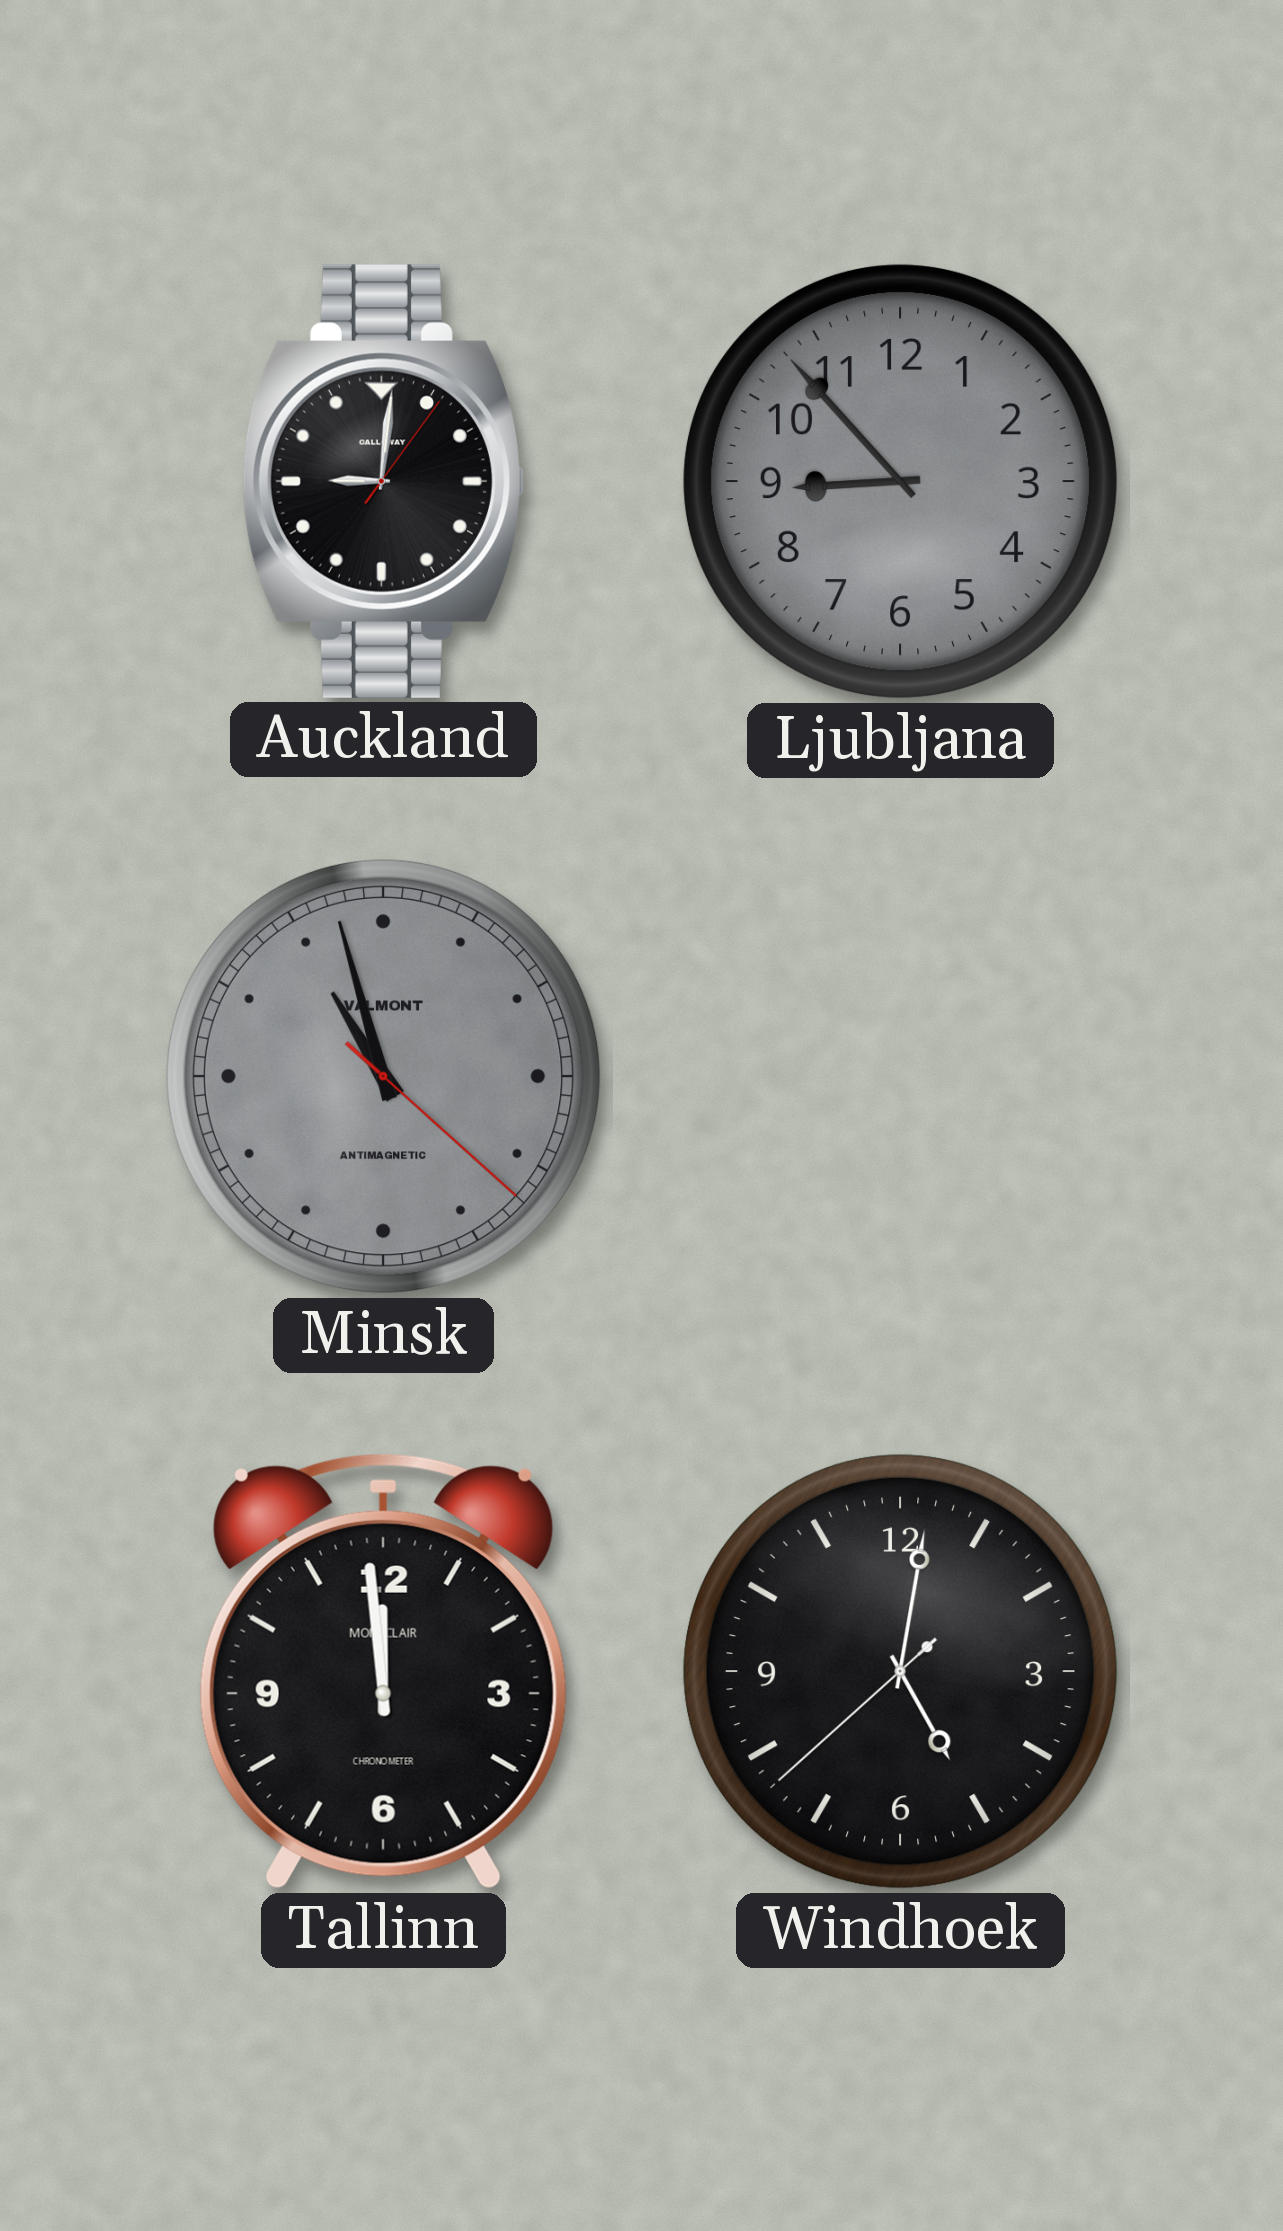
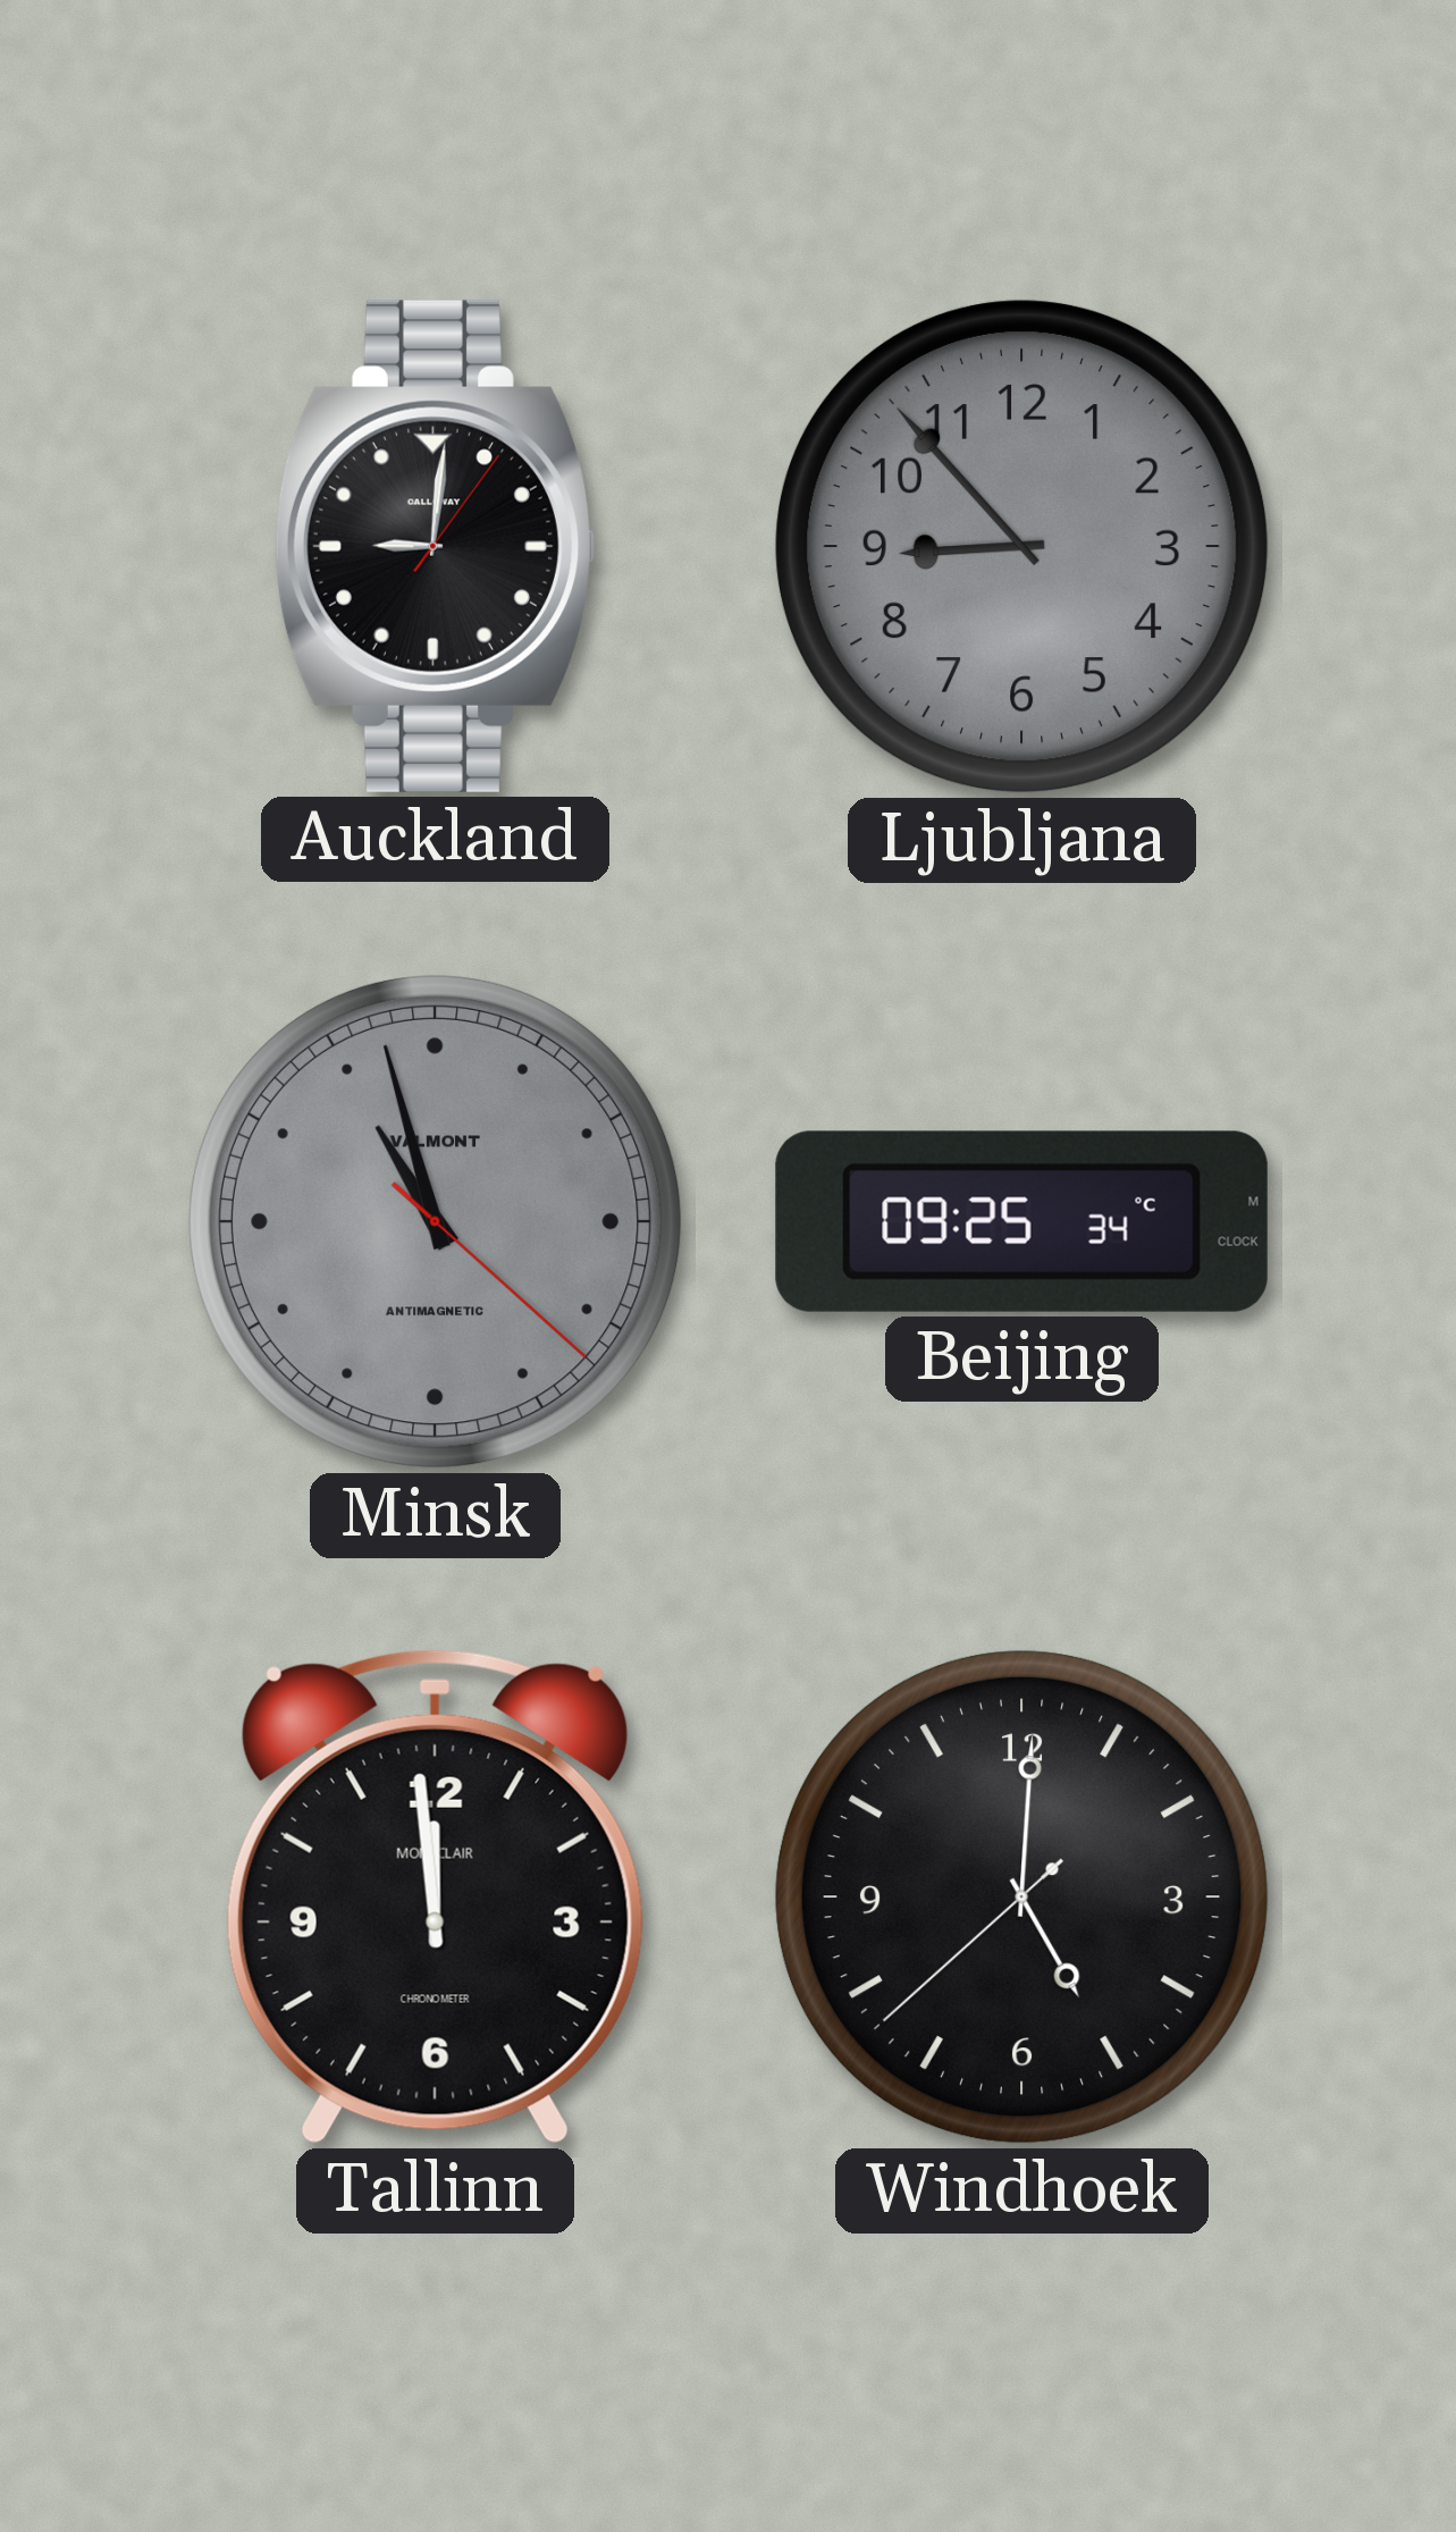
Beijing: none -> 09:25
Windhoek: 5:01 -> 5:00
